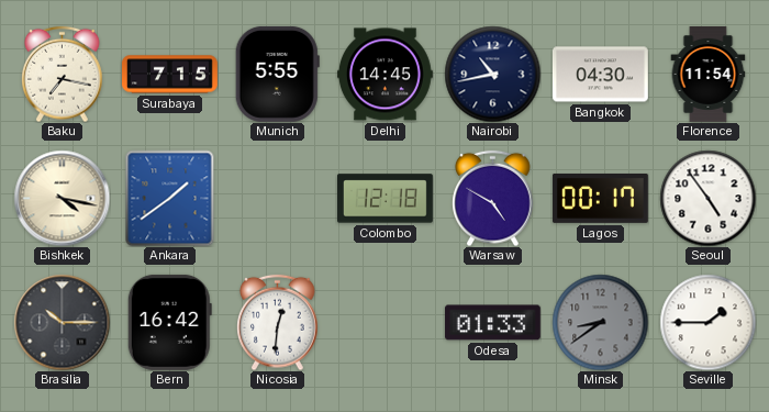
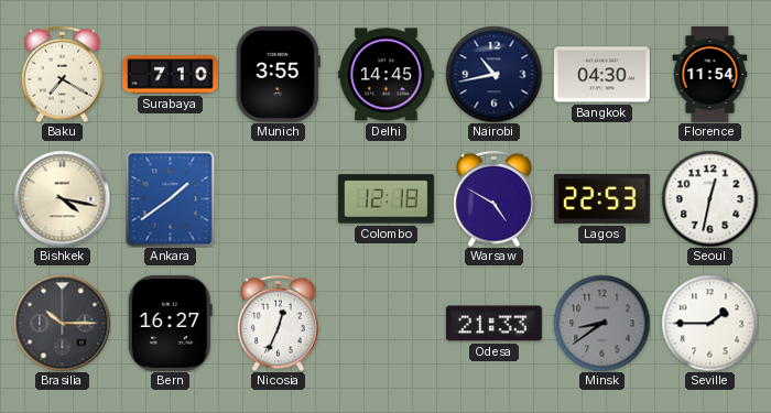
Baku: 7:17 -> 7:20
Surabaya: 7:15 -> 7:10
Munich: 5:55 -> 3:55
Lagos: 00:17 -> 22:53
Seoul: 4:54 -> 12:32
Bern: 16:42 -> 16:27
Nicosia: 12:31 -> 12:34
Odesa: 01:33 -> 21:33
